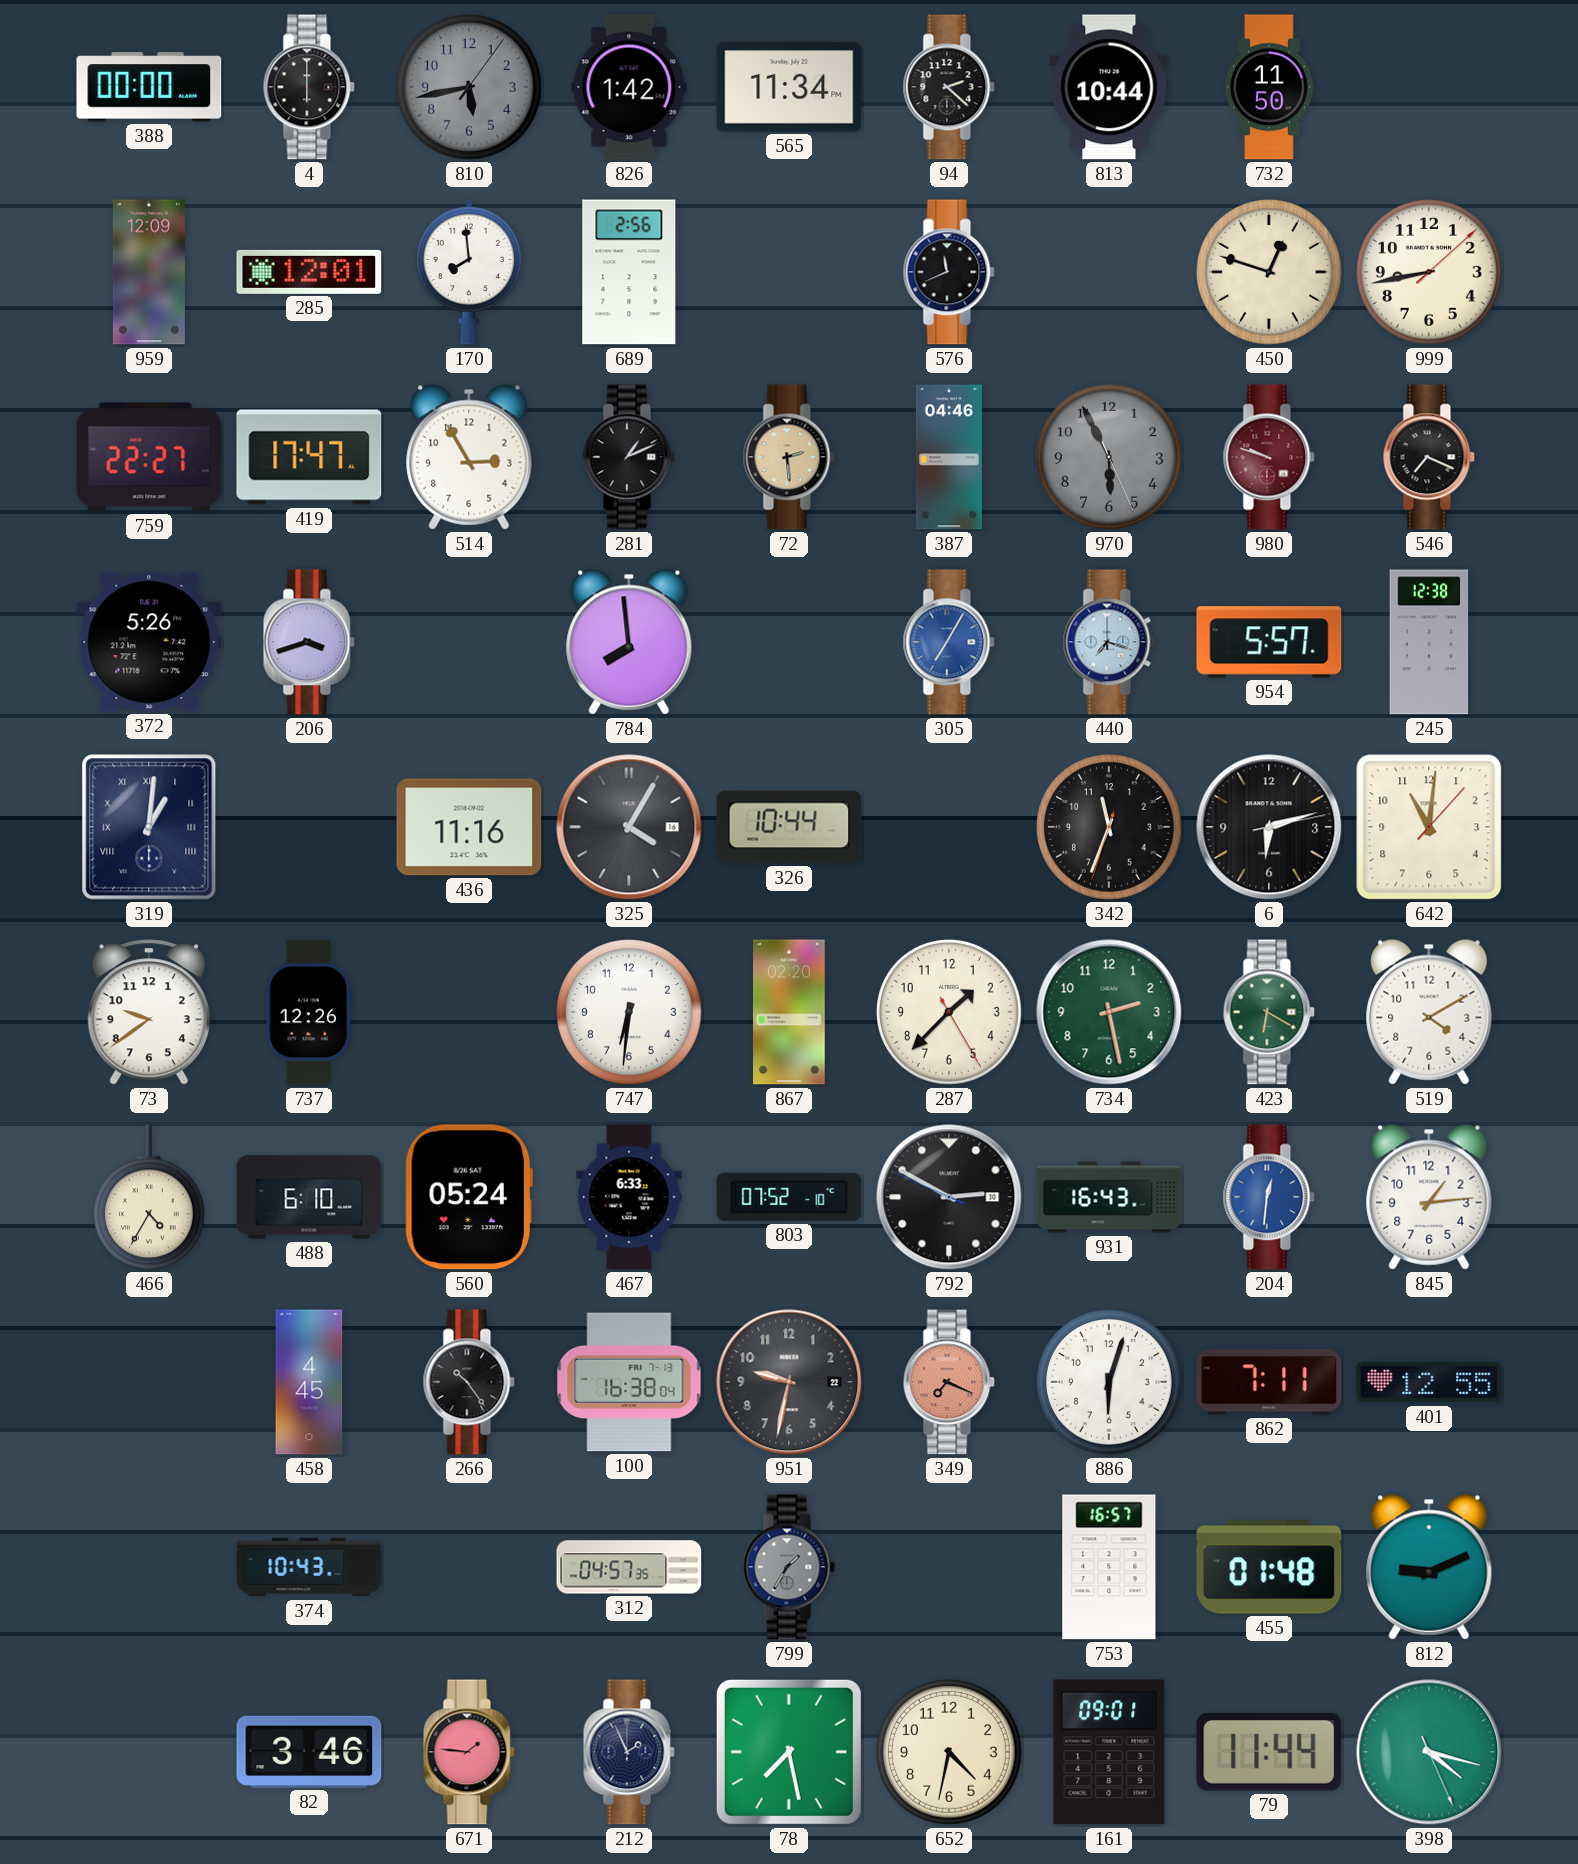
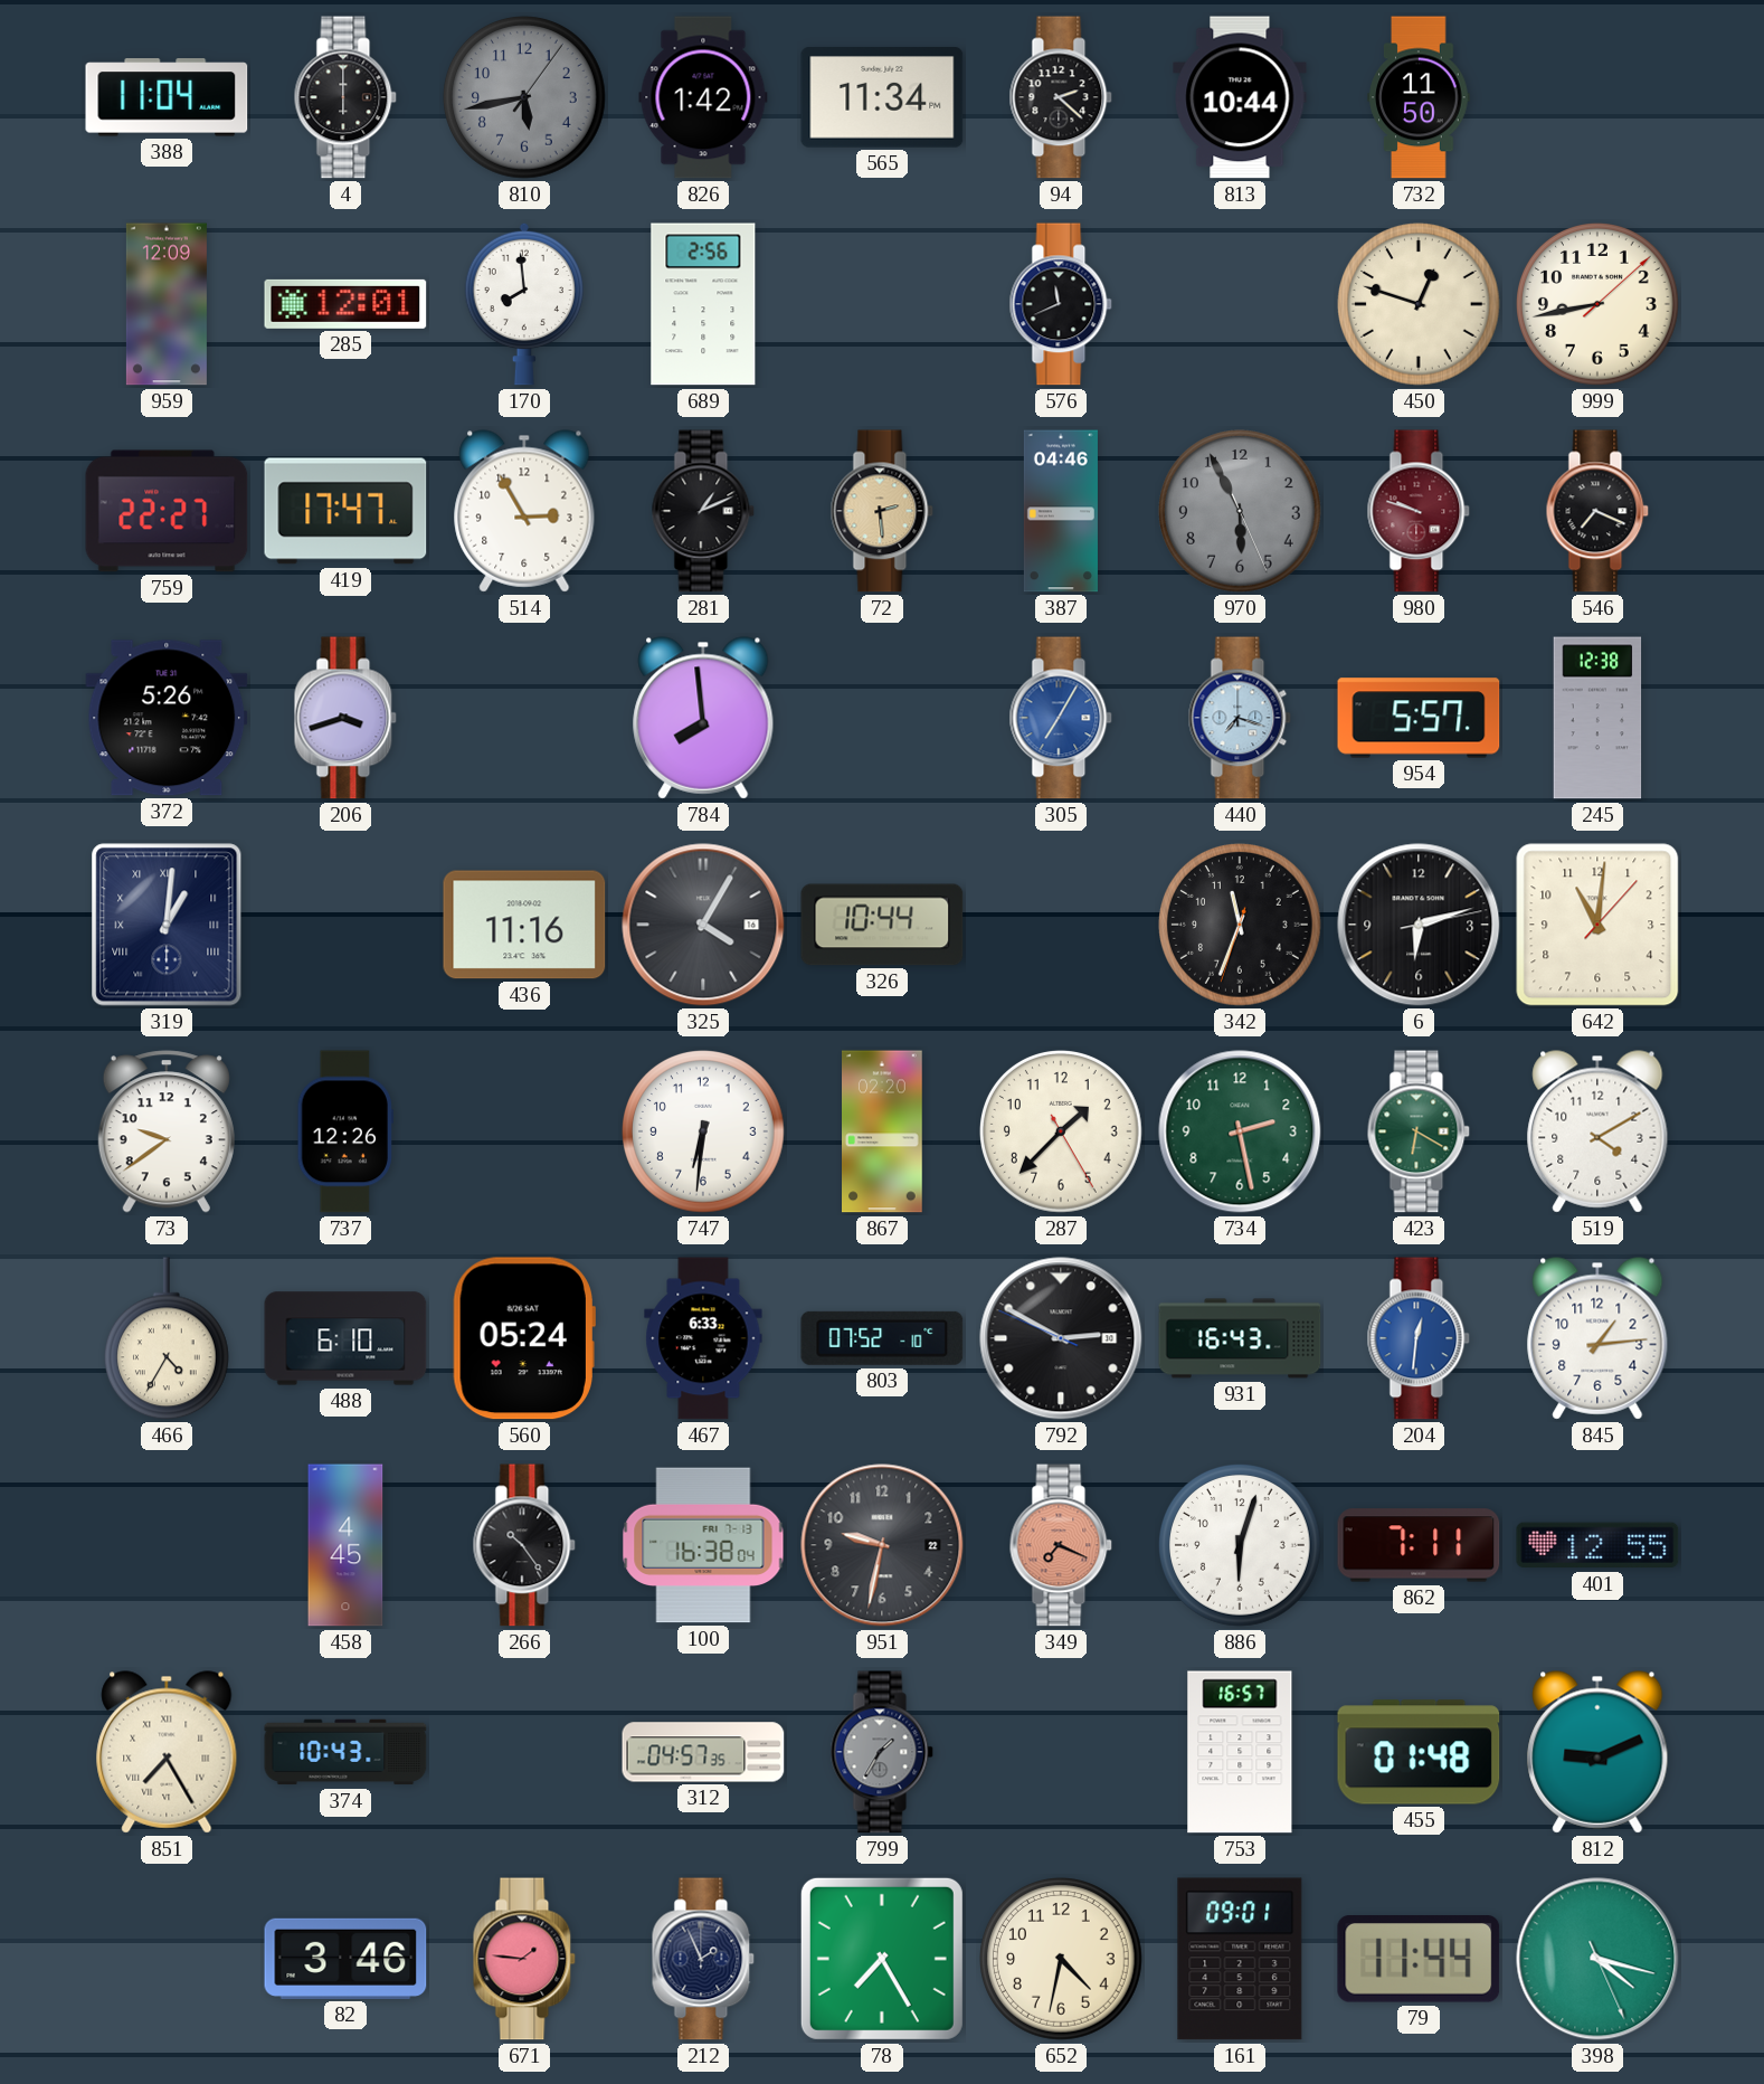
388: 00:00 -> 11:04
851: none -> 7:25
78: 7:28 -> 7:25
